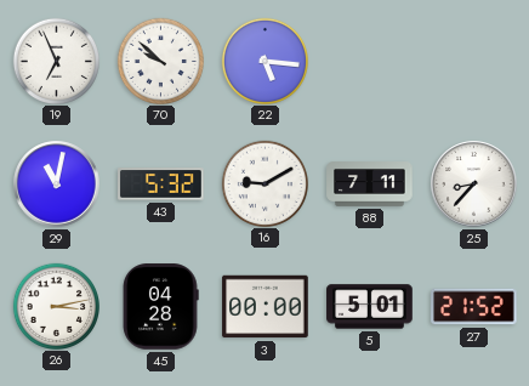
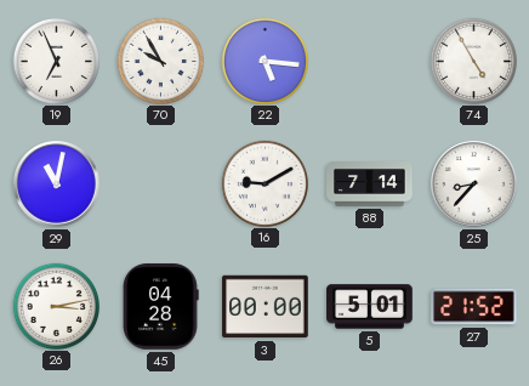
70: 9:52 -> 9:55
74: none -> 4:55
43: 5:32 -> none
88: 7:11 -> 7:14
